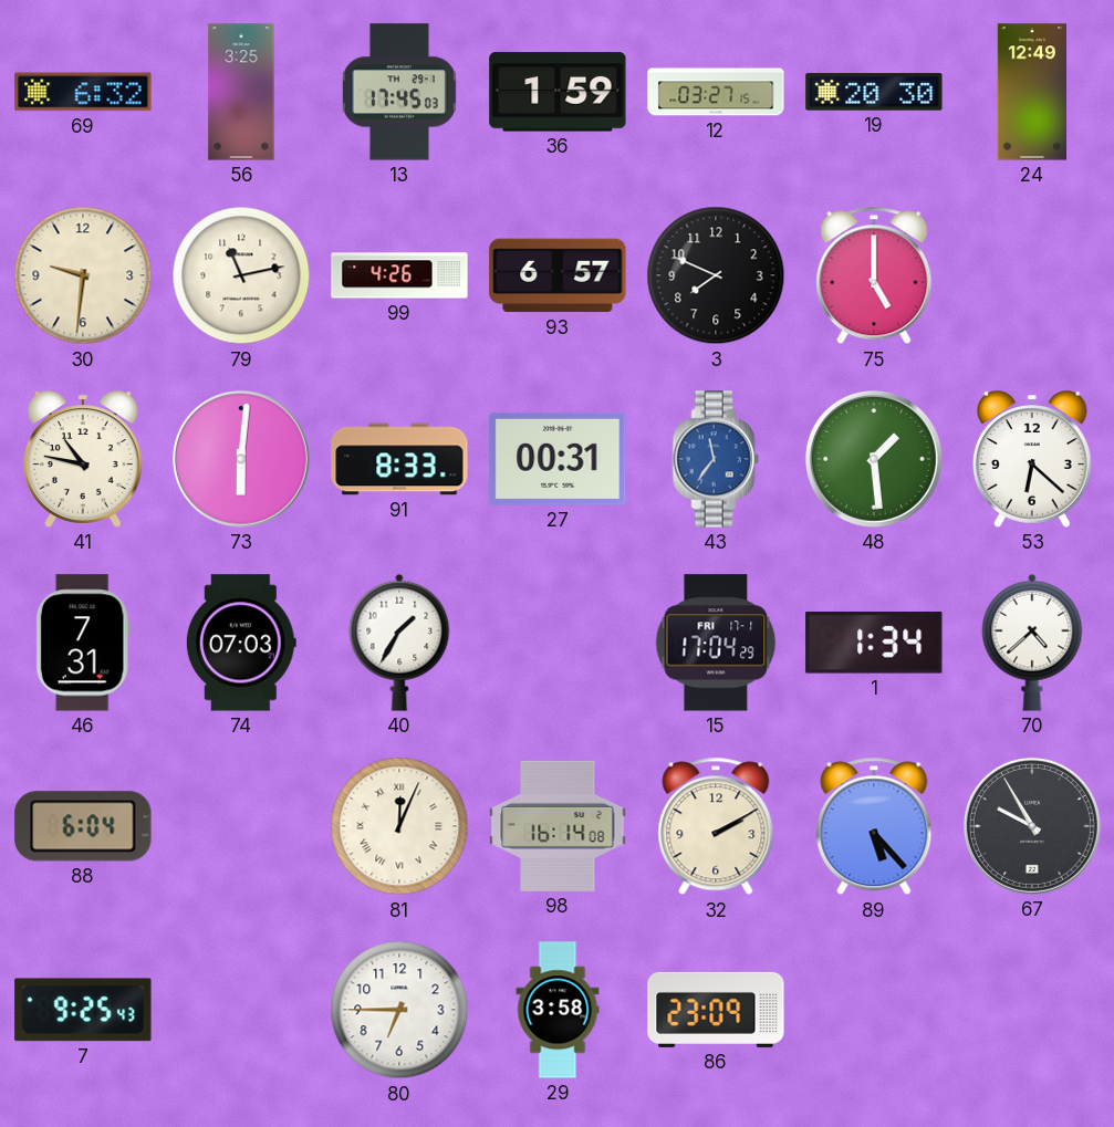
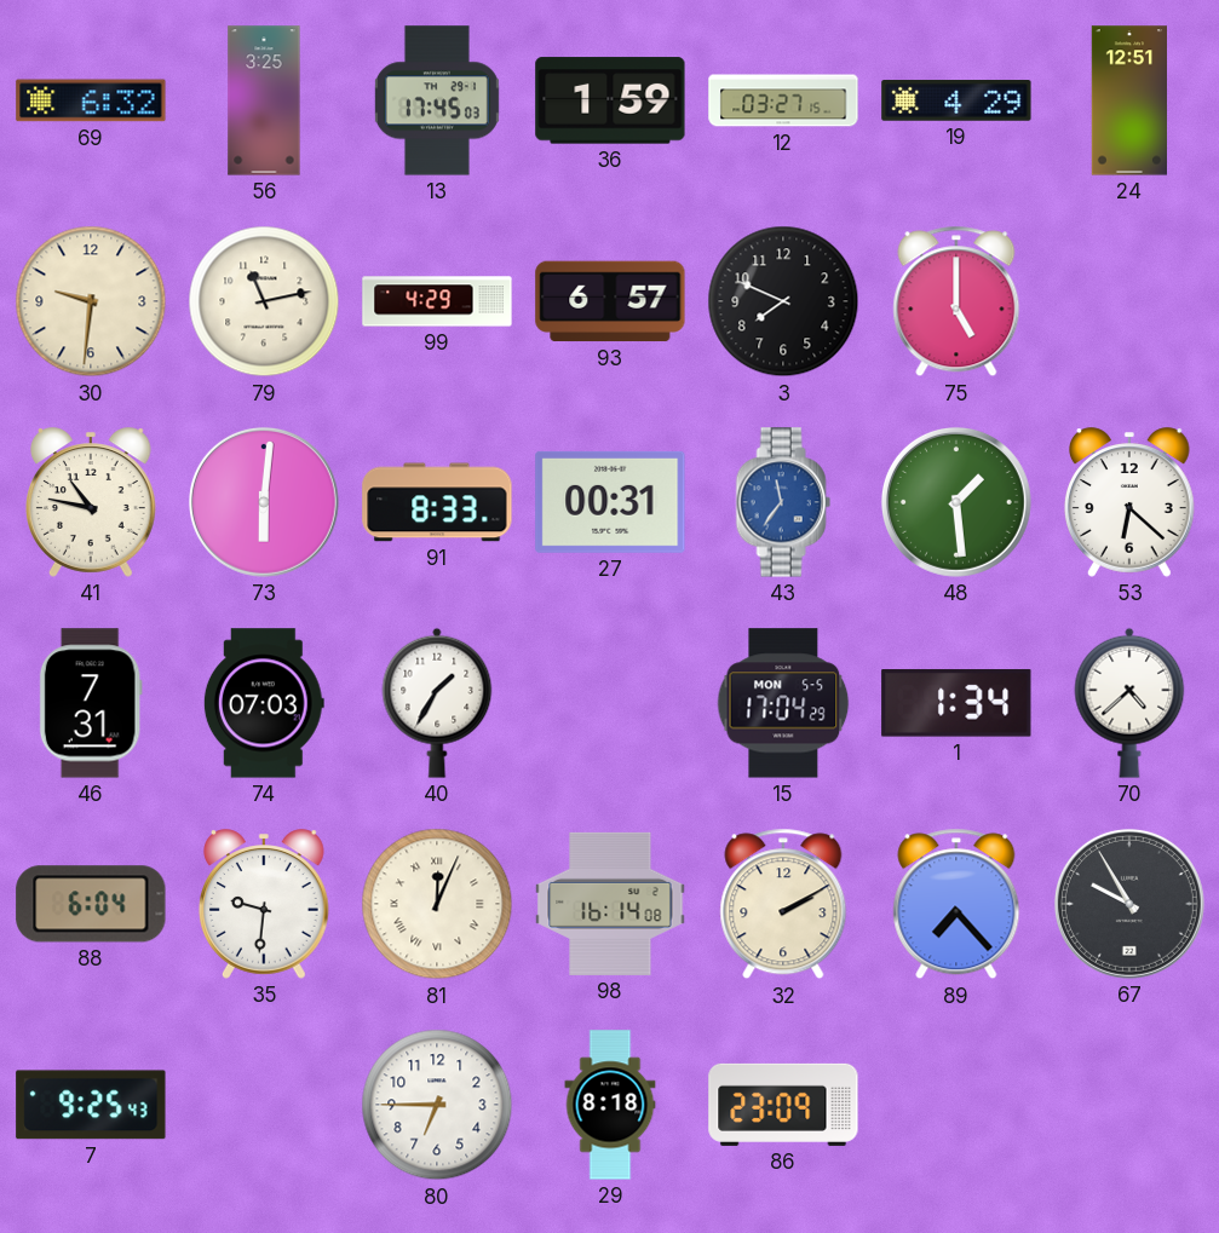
19: 20:30 -> 4:29
24: 12:49 -> 12:51
99: 4:26 -> 4:29
15 date: FRI 17-1 -> MON 5-5
35: none -> 9:31
89: 5:23 -> 7:23
29: 3:58 -> 8:18
